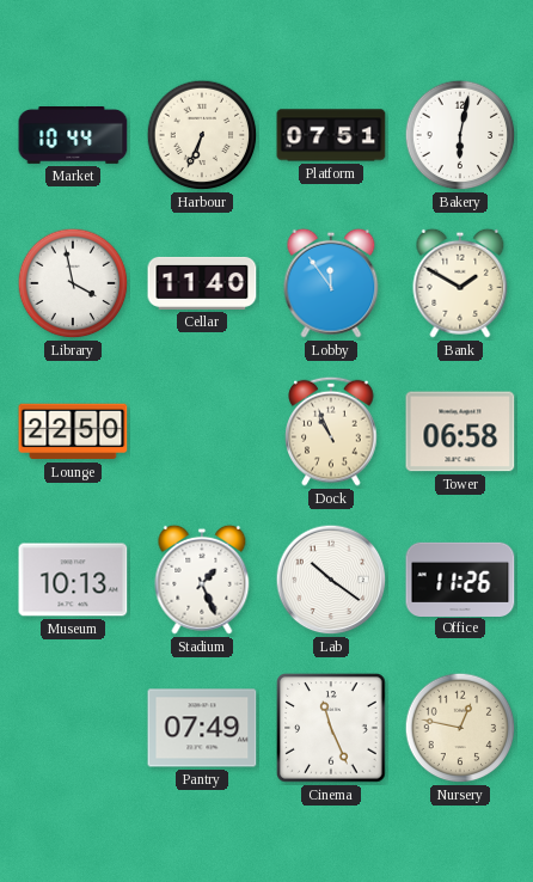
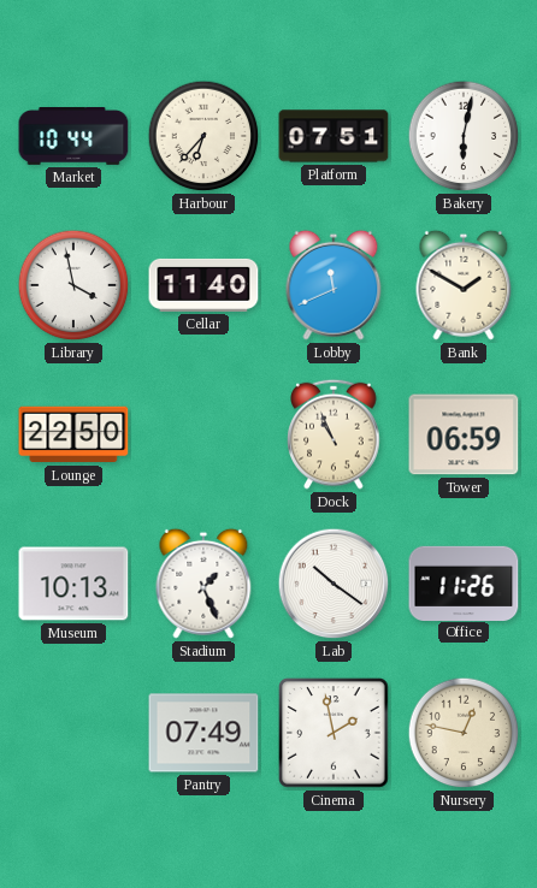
Harbour: 6:34 -> 6:37
Lobby: 11:54 -> 11:41
Tower: 06:58 -> 06:59
Cinema: 11:26 -> 1:58
